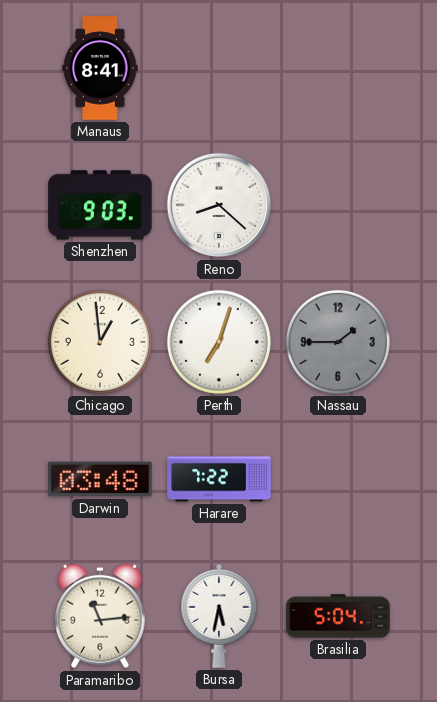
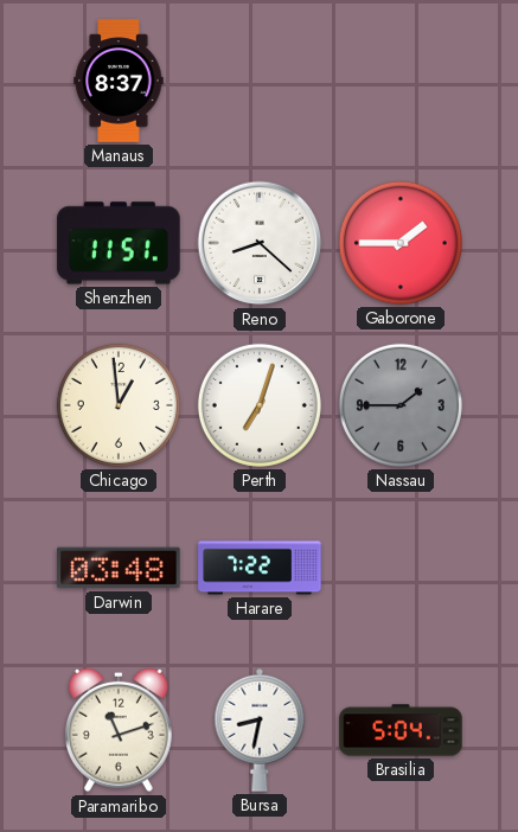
Manaus: 8:41 -> 8:37
Shenzhen: 9:03 -> 11:51
Gaborone: none -> 1:45
Paramaribo: 11:14 -> 11:12
Bursa: 5:32 -> 8:32
